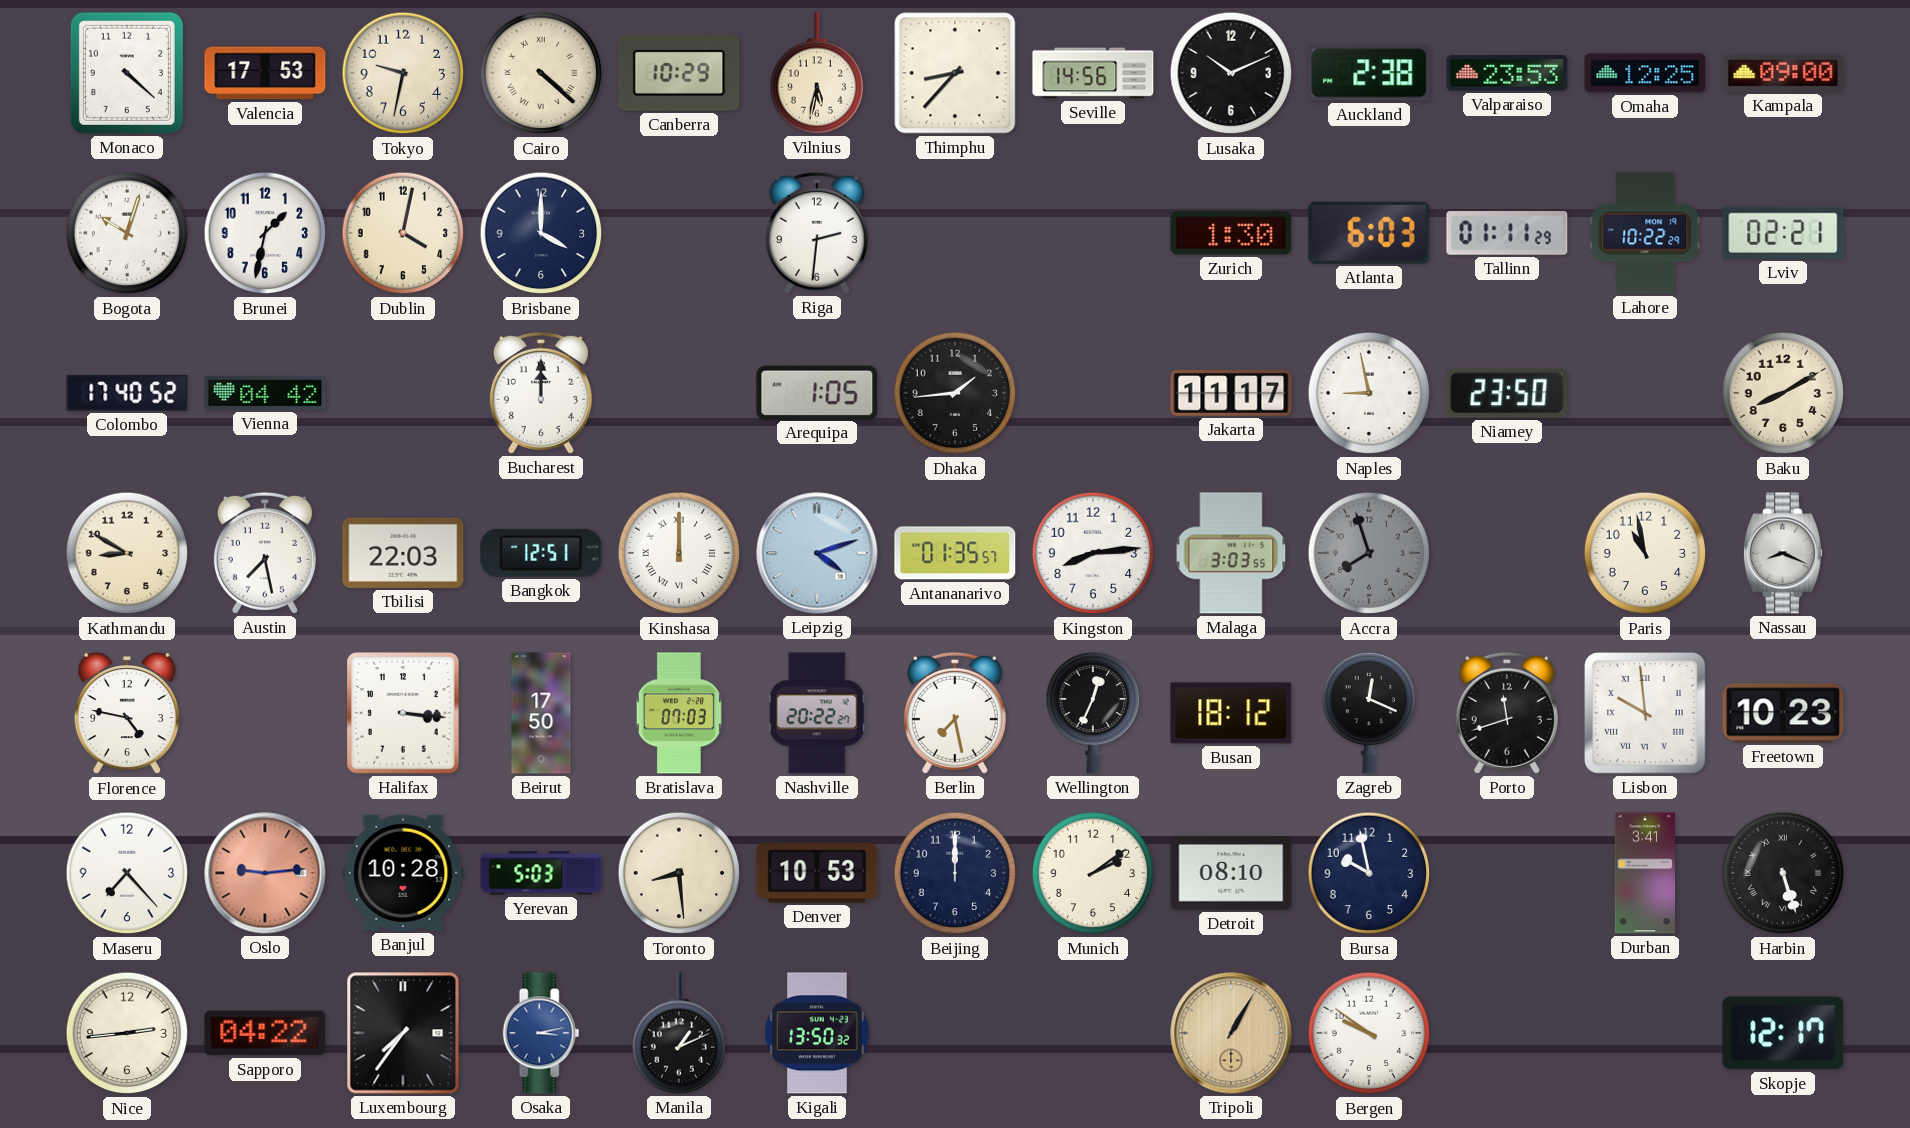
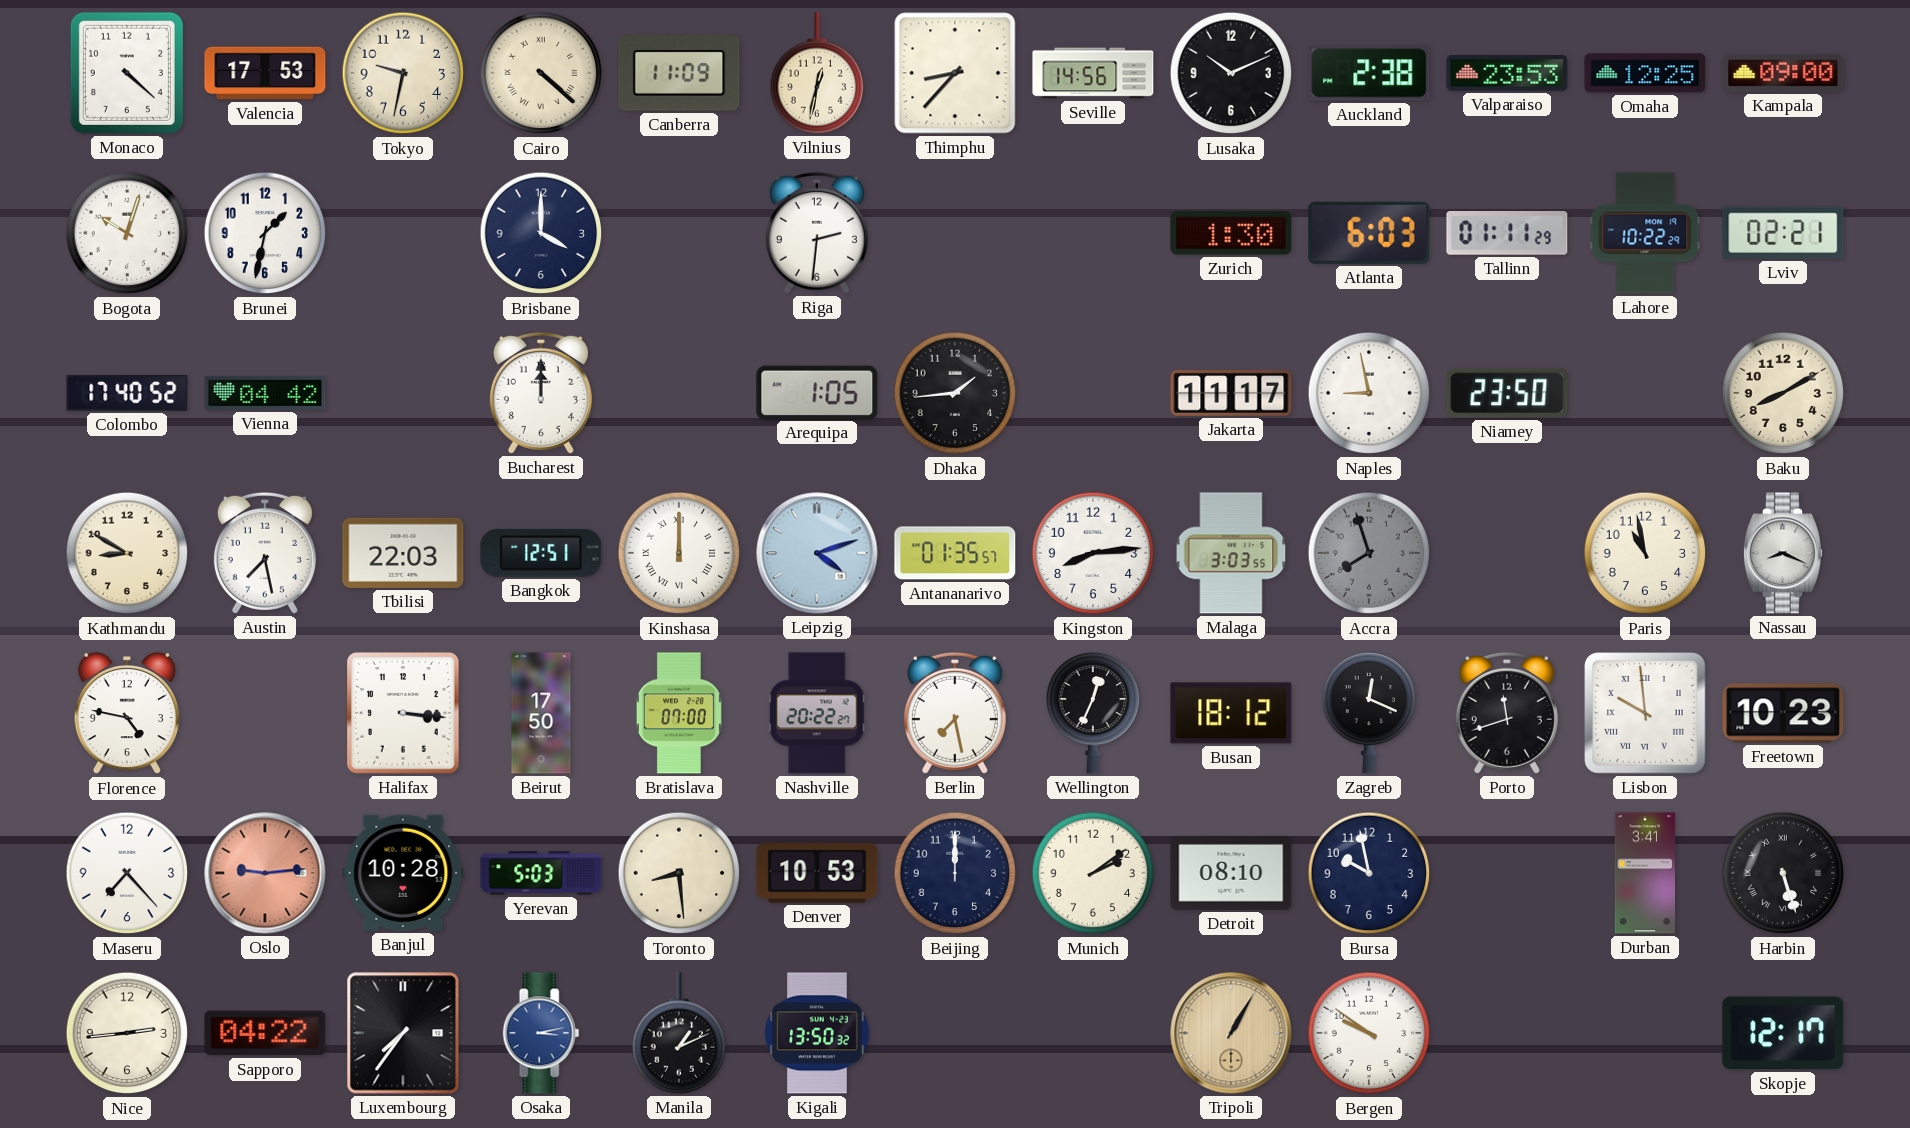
Canberra: 10:29 -> 11:09
Vilnius: 5:32 -> 12:32
Dublin: 4:02 -> none
Bratislava: 07:03 -> 07:00
